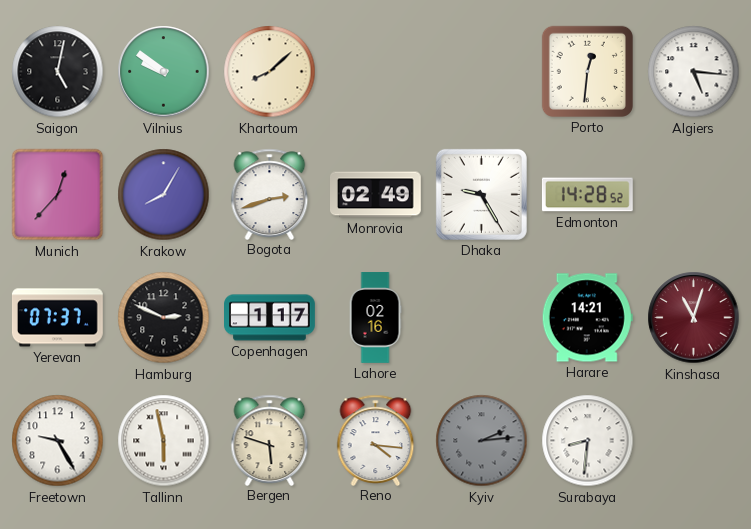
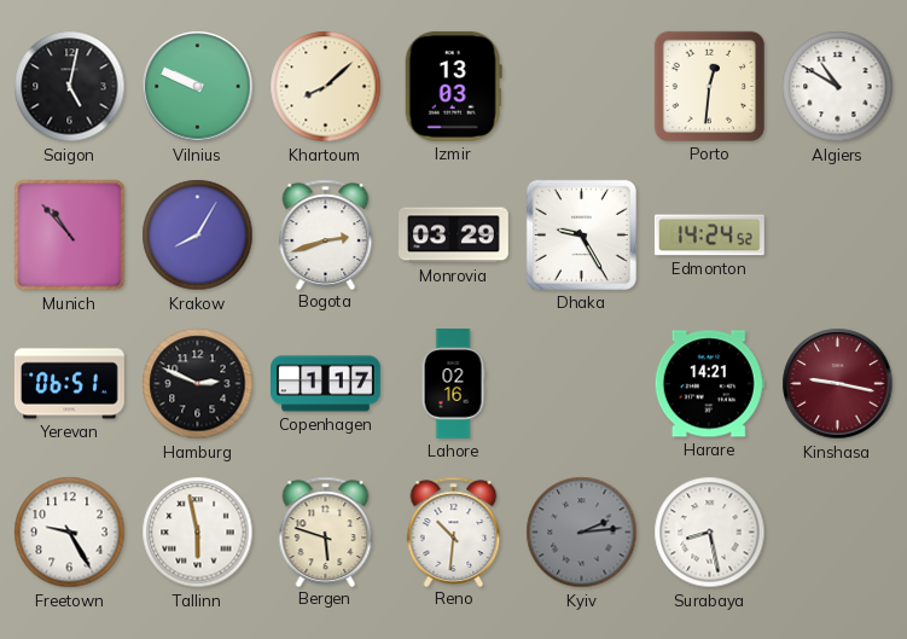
Vilnius: 9:51 -> 9:49
Izmir: none -> 13:03
Algiers: 5:16 -> 10:50
Munich: 12:37 -> 10:53
Monrovia: 02:49 -> 03:29
Edmonton: 14:28 -> 14:24
Yerevan: 07:37 -> 06:51
Kinshasa: 11:03 -> 9:17
Reno: 4:16 -> 10:31
Surabaya: 8:31 -> 8:28
